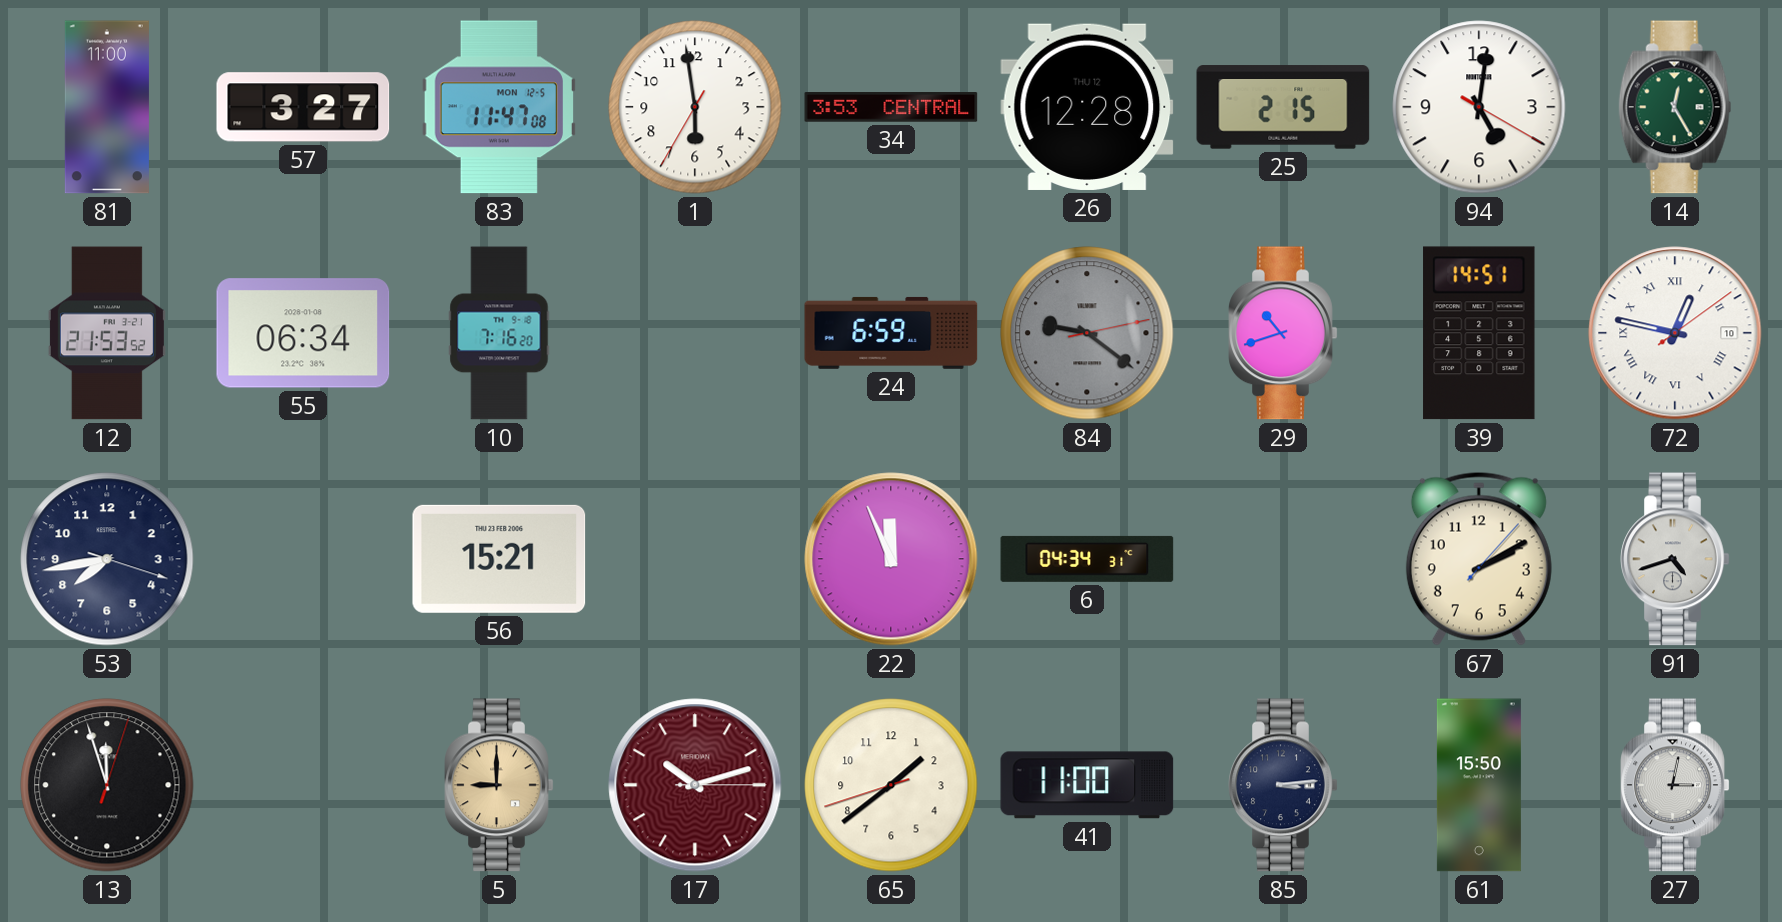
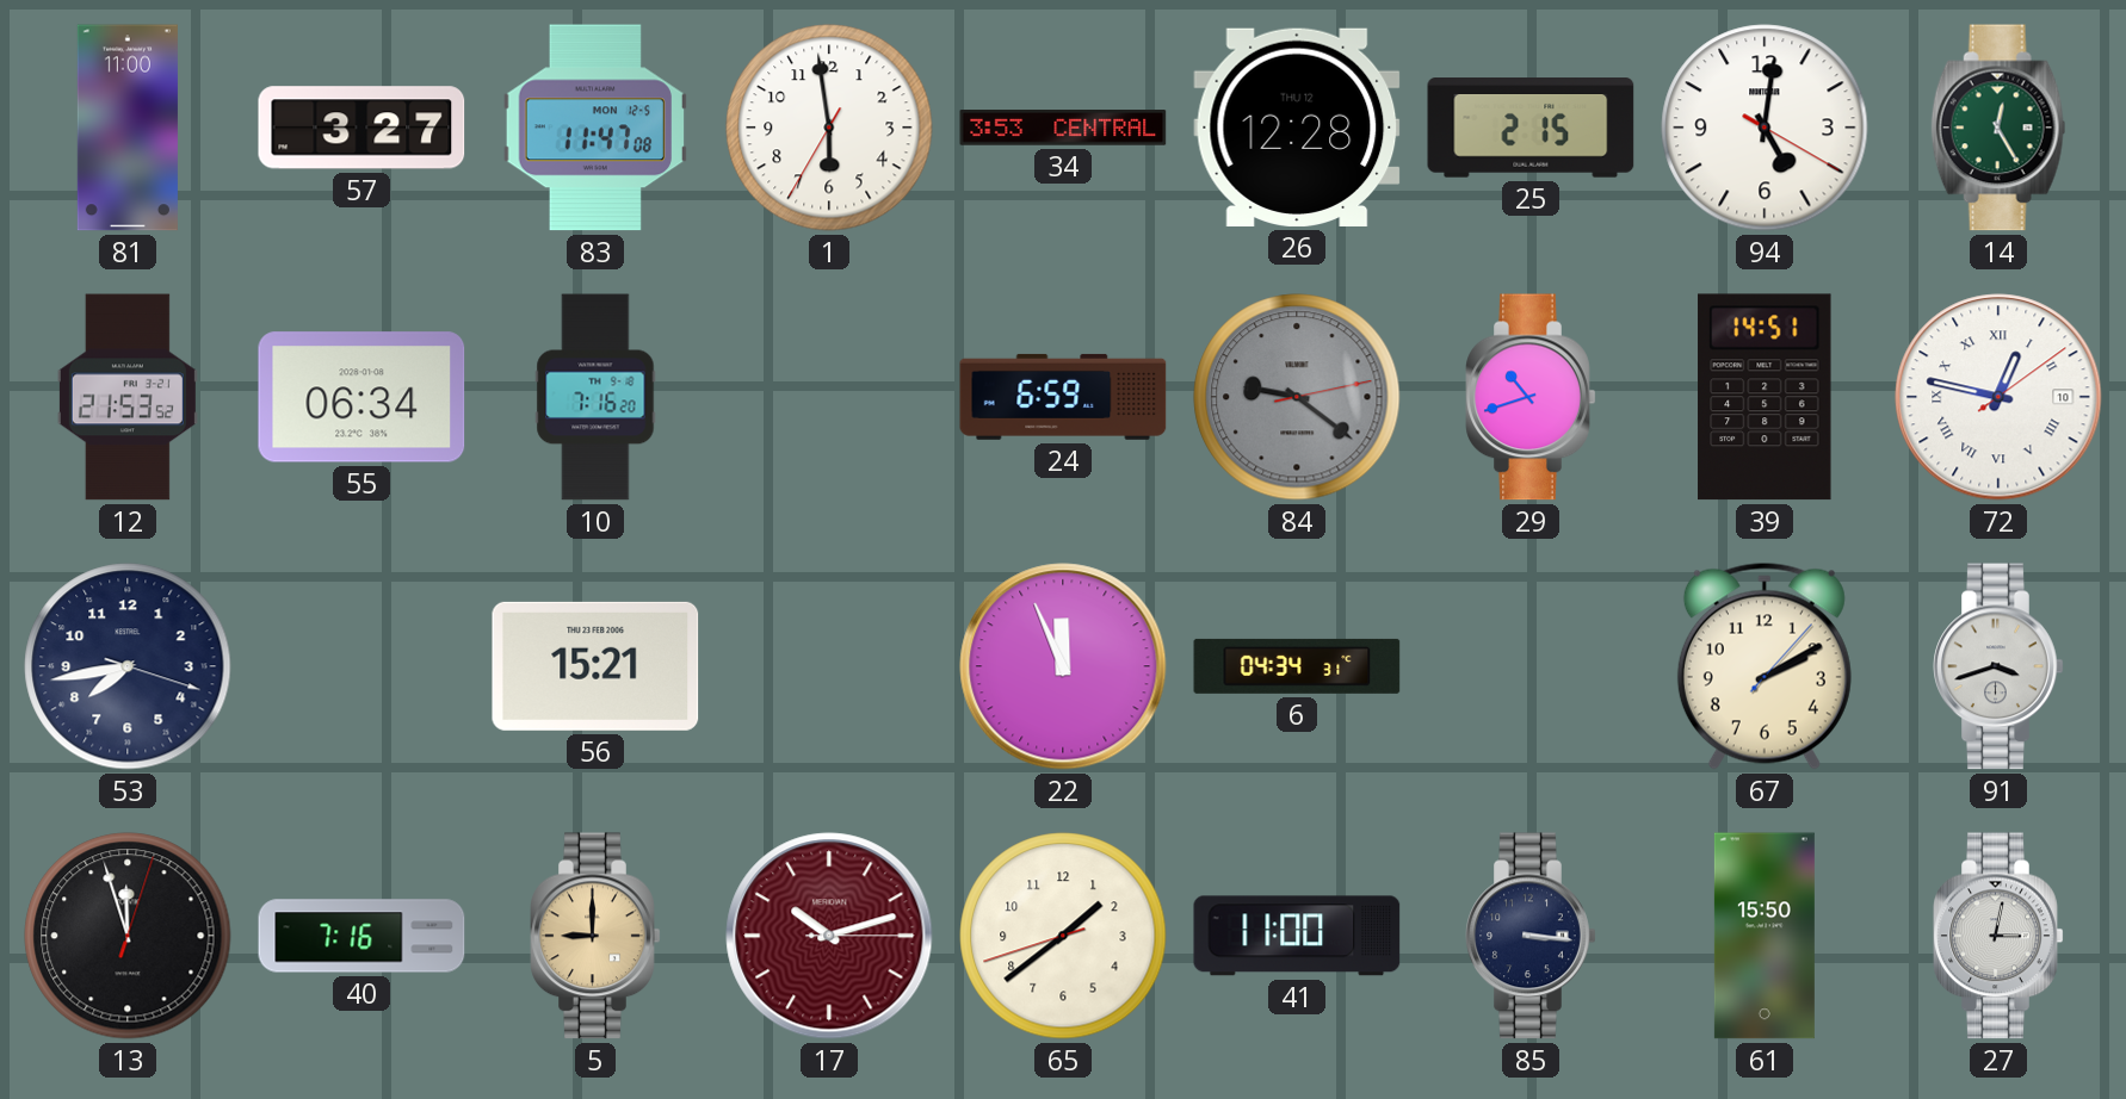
91: 4:42 -> 3:42
40: none -> 7:16
85: 3:14 -> 3:16
